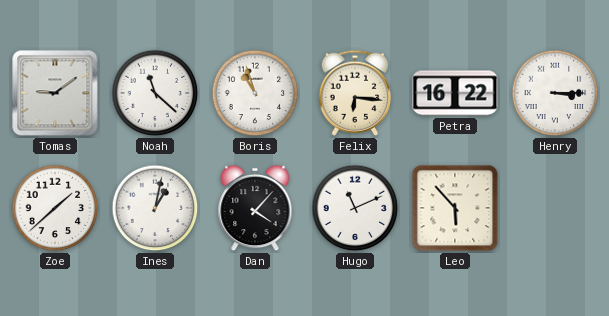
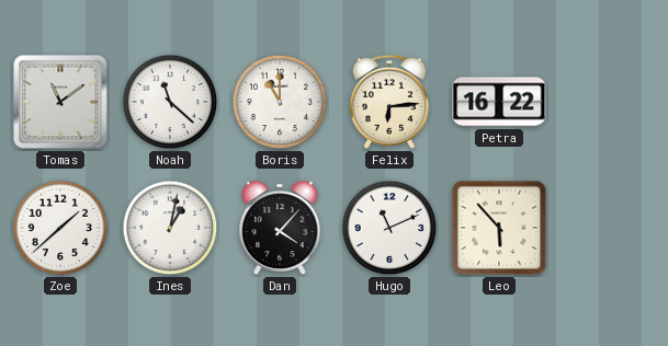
Tomas: 9:09 -> 11:09
Boris: 10:57 -> 11:00
Felix: 6:16 -> 6:14
Henry: 3:15 -> none
